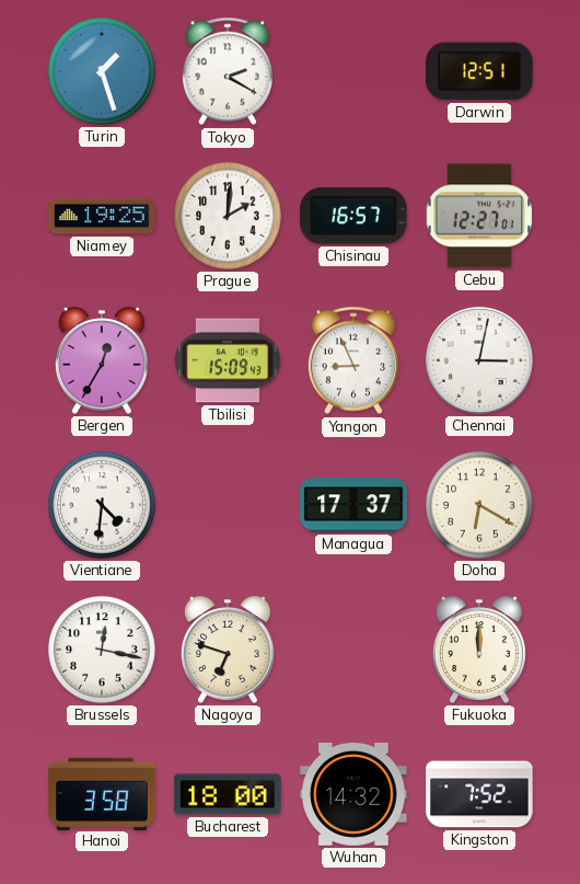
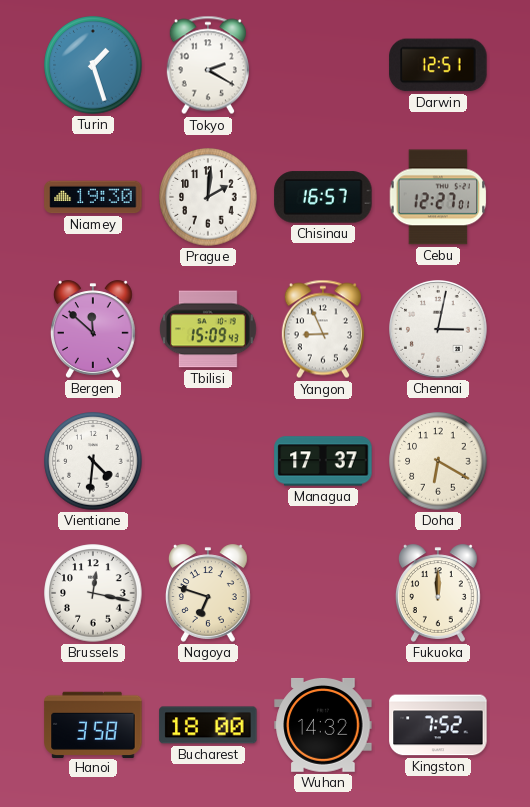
Niamey: 19:25 -> 19:30
Bergen: 12:35 -> 11:52
